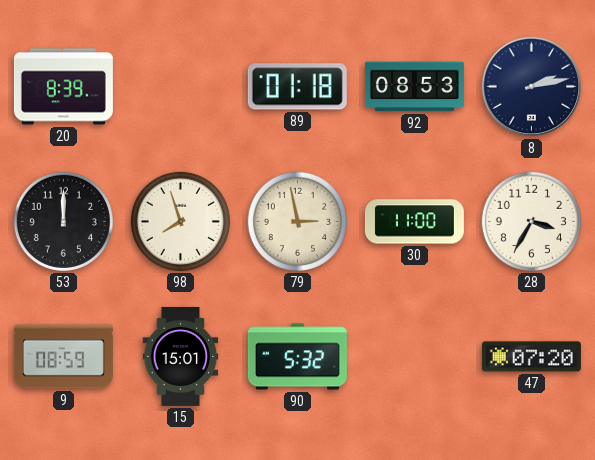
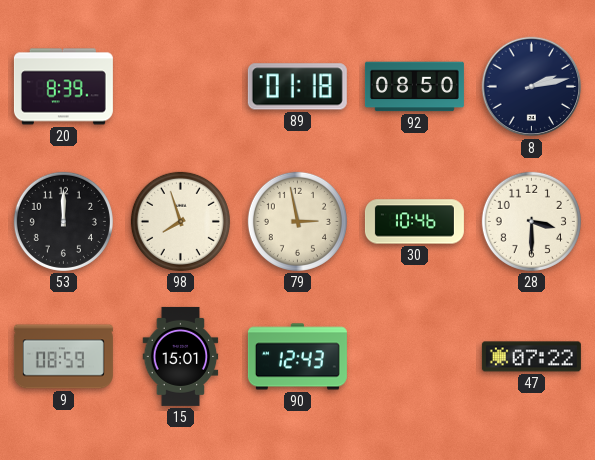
92: 08:53 -> 08:50
30: 11:00 -> 10:46
28: 3:35 -> 3:30
90: 5:32 -> 12:43
47: 07:20 -> 07:22
